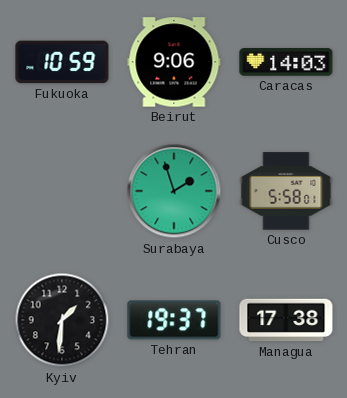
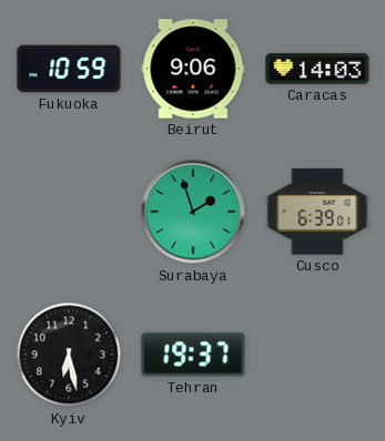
Cusco: 5:58 -> 6:39
Kyiv: 1:31 -> 6:28
Managua: 17:38 -> none
